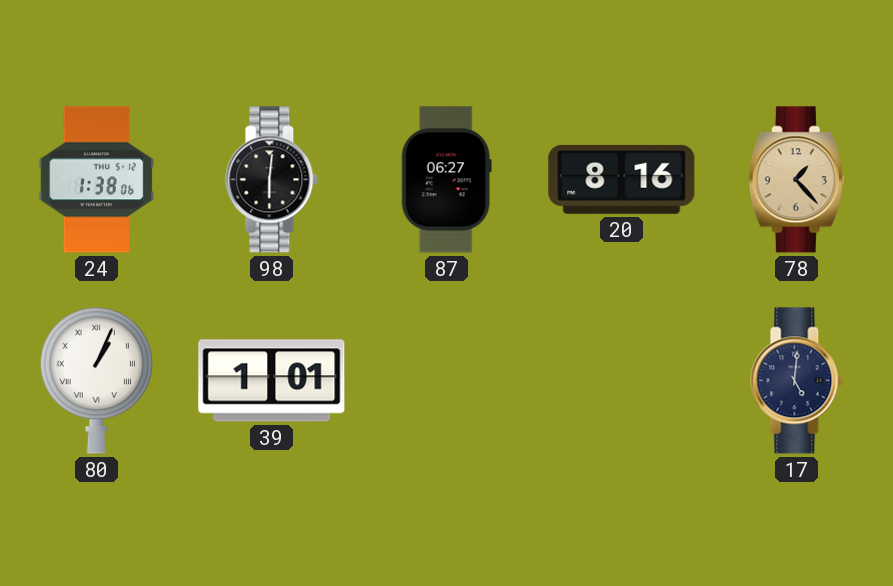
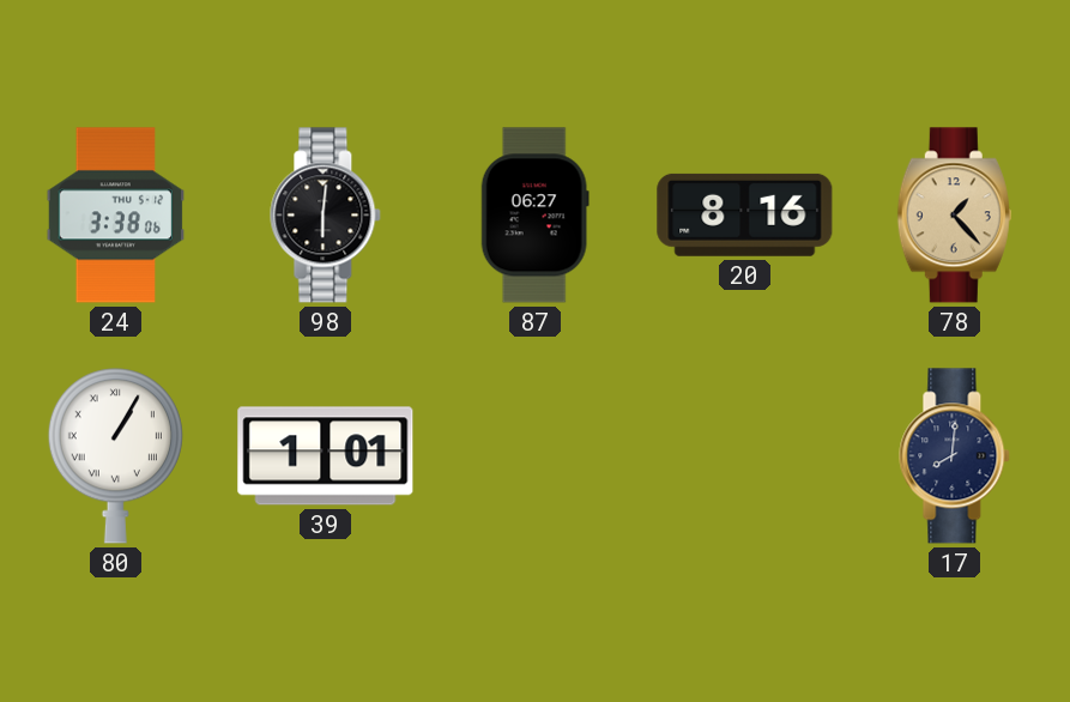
24: 1:38 -> 3:38
80: 1:04 -> 1:05
17: 5:01 -> 8:01
